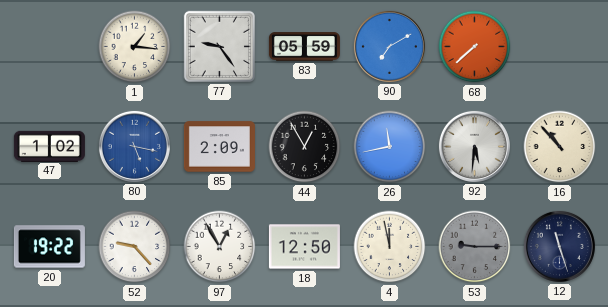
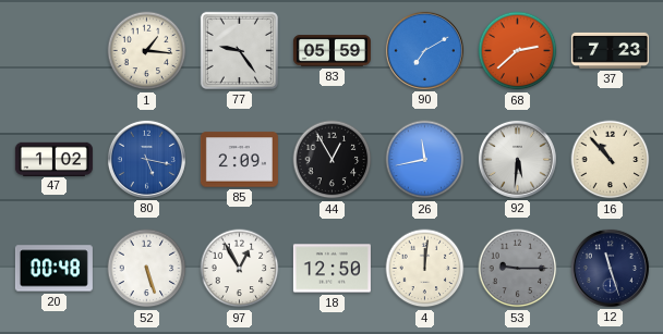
68: 7:38 -> 2:38
37: none -> 7:23
20: 19:22 -> 00:48
52: 9:23 -> 5:27
4: 11:58 -> 12:01
